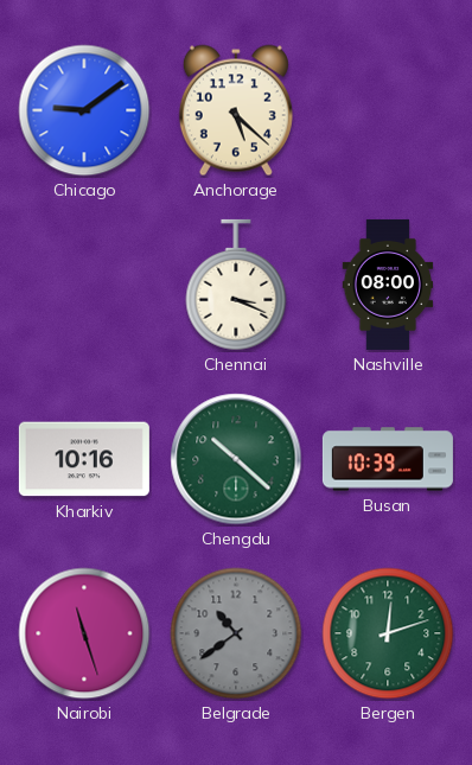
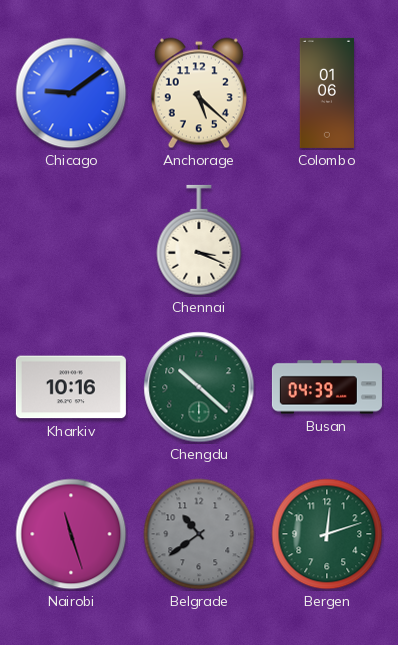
Colombo: none -> 01:06
Nashville: 08:00 -> none
Busan: 10:39 -> 04:39
